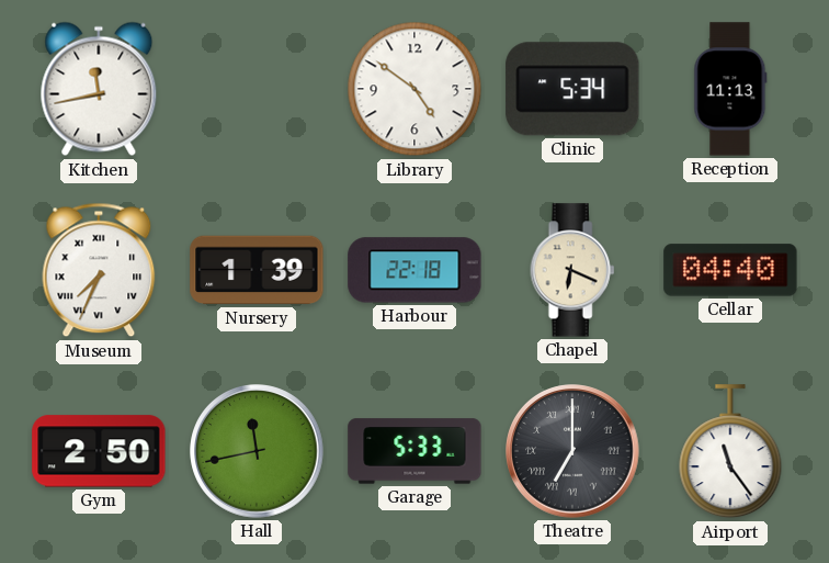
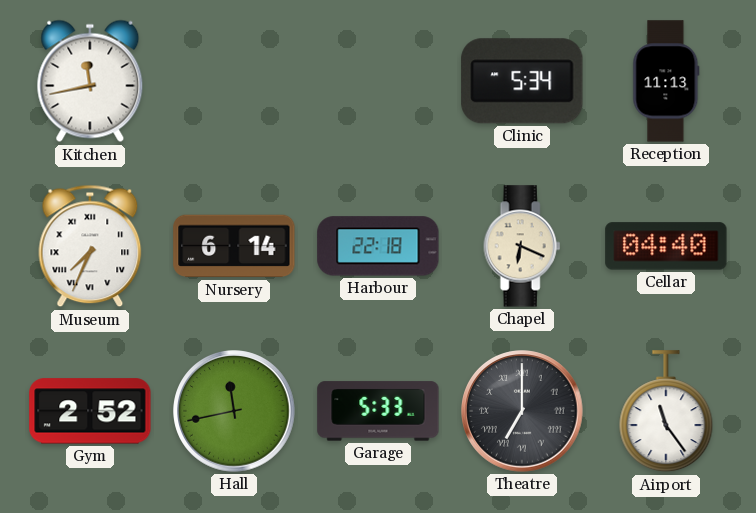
Library: 4:51 -> none
Nursery: 1:39 -> 6:14
Gym: 2:50 -> 2:52
